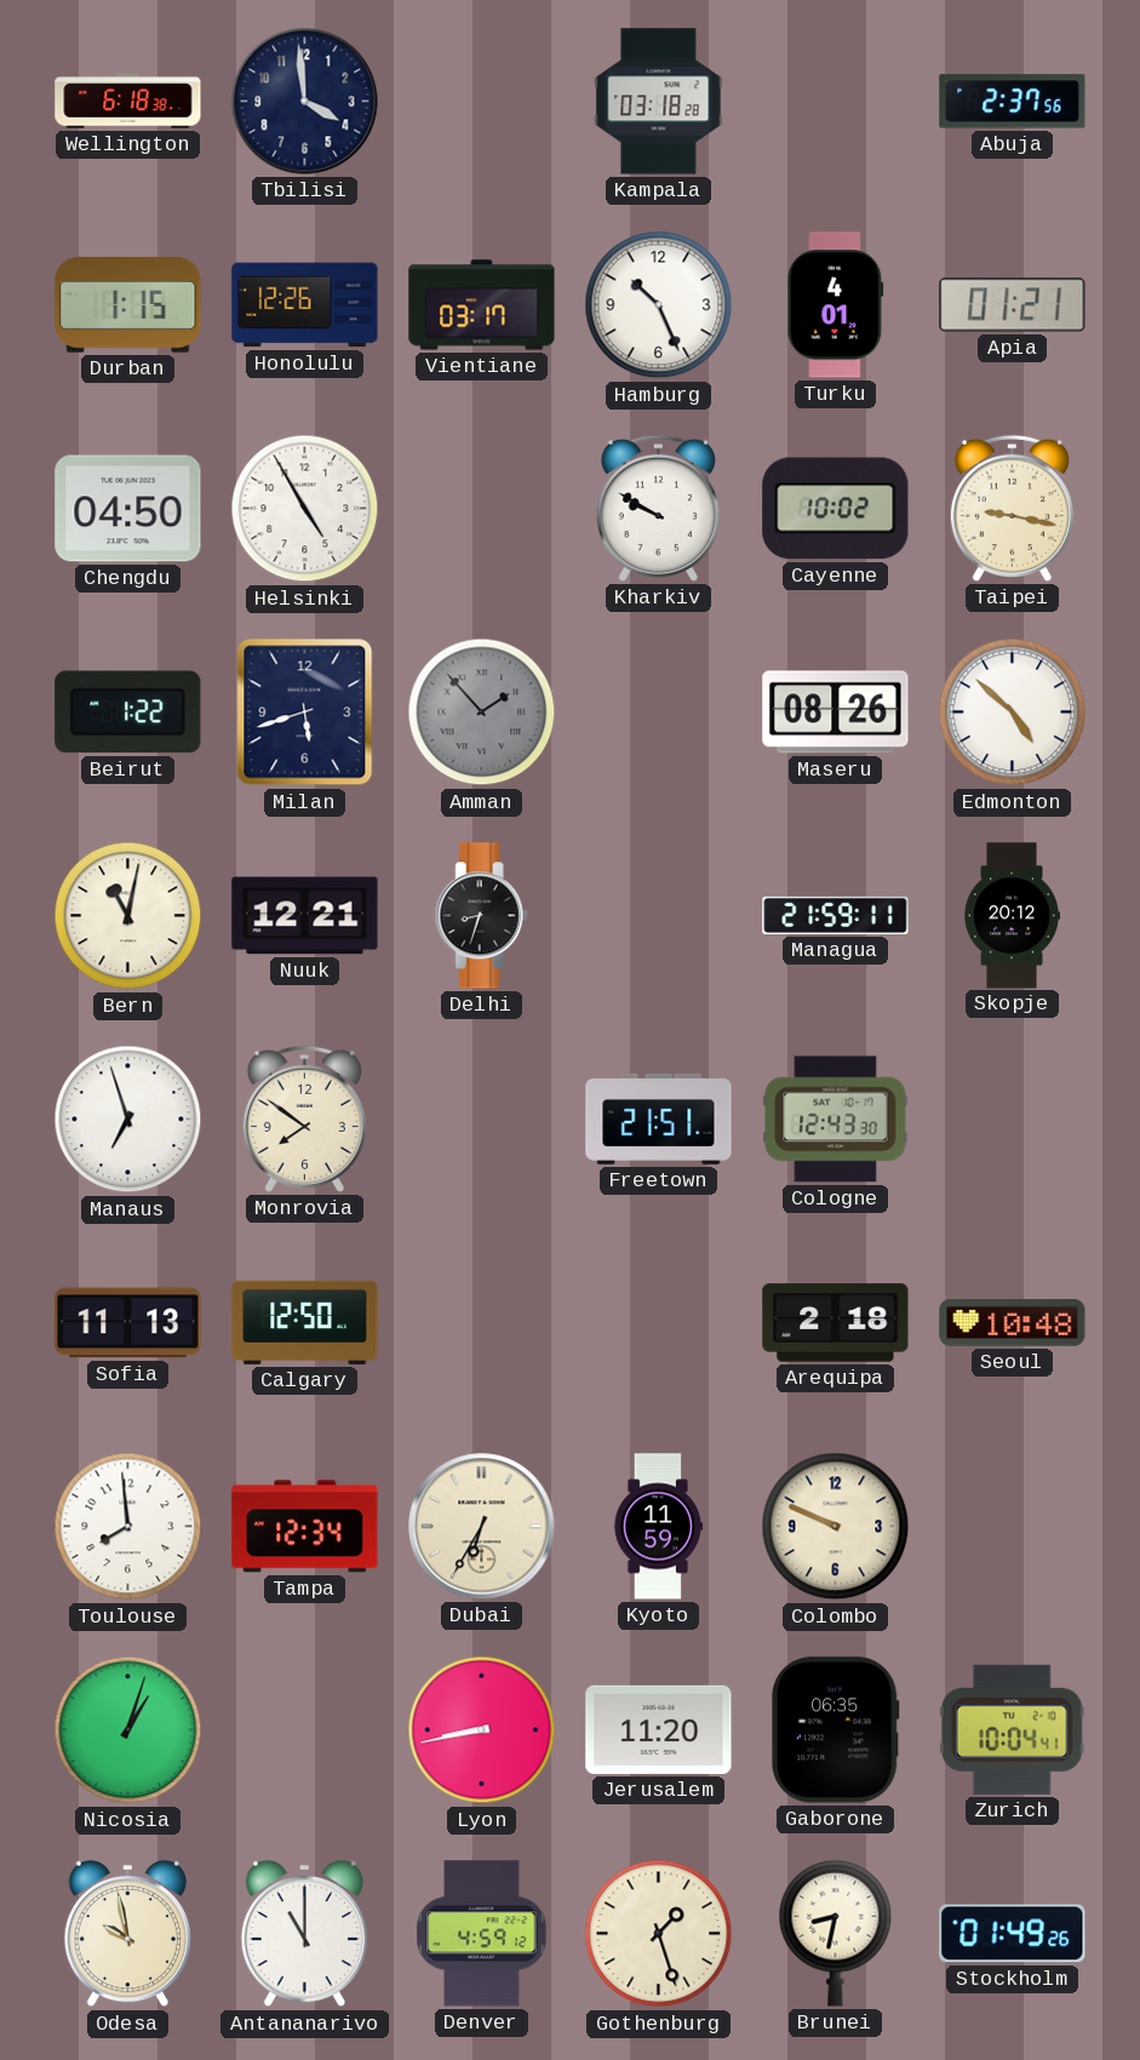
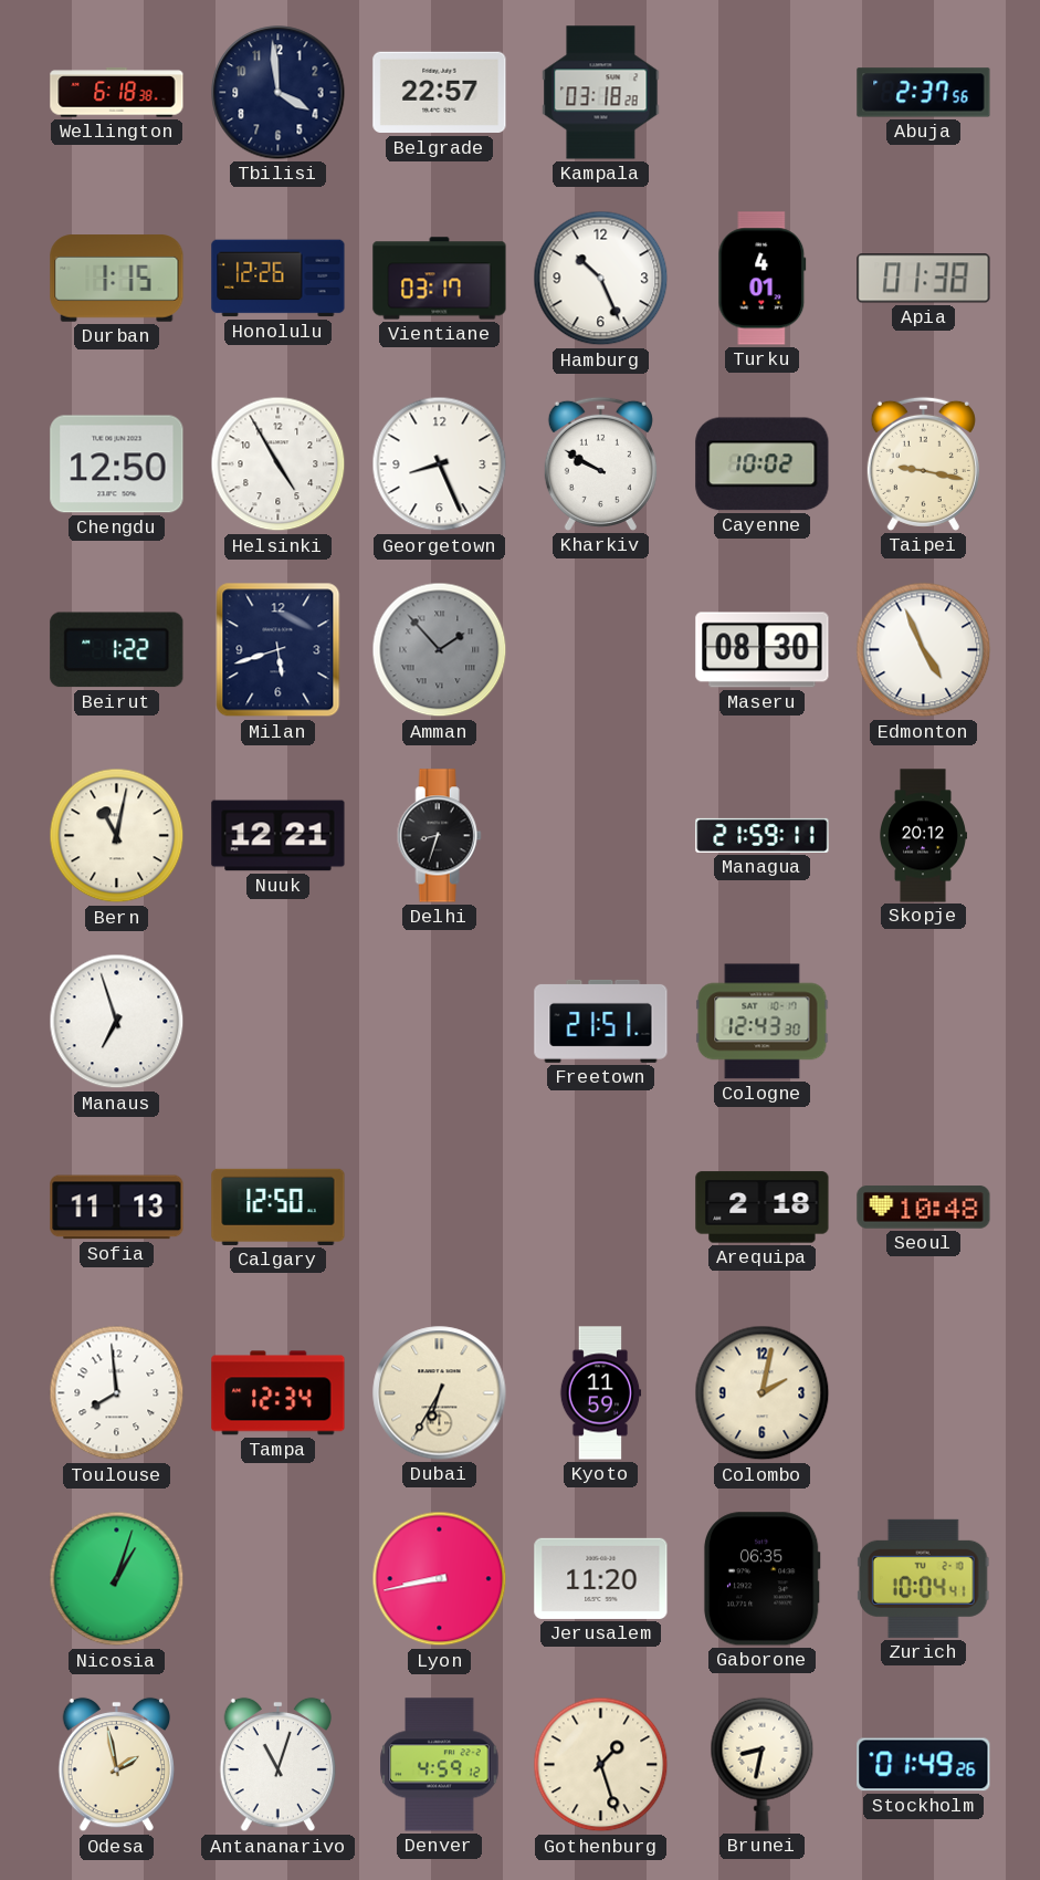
Belgrade: none -> 22:57
Apia: 01:21 -> 01:38
Chengdu: 04:50 -> 12:50
Georgetown: none -> 8:26
Maseru: 08:26 -> 08:30
Edmonton: 4:52 -> 4:56
Monrovia: 7:51 -> none
Colombo: 9:49 -> 2:02
Odesa: 9:58 -> 1:58
Antananarivo: 11:00 -> 11:03
